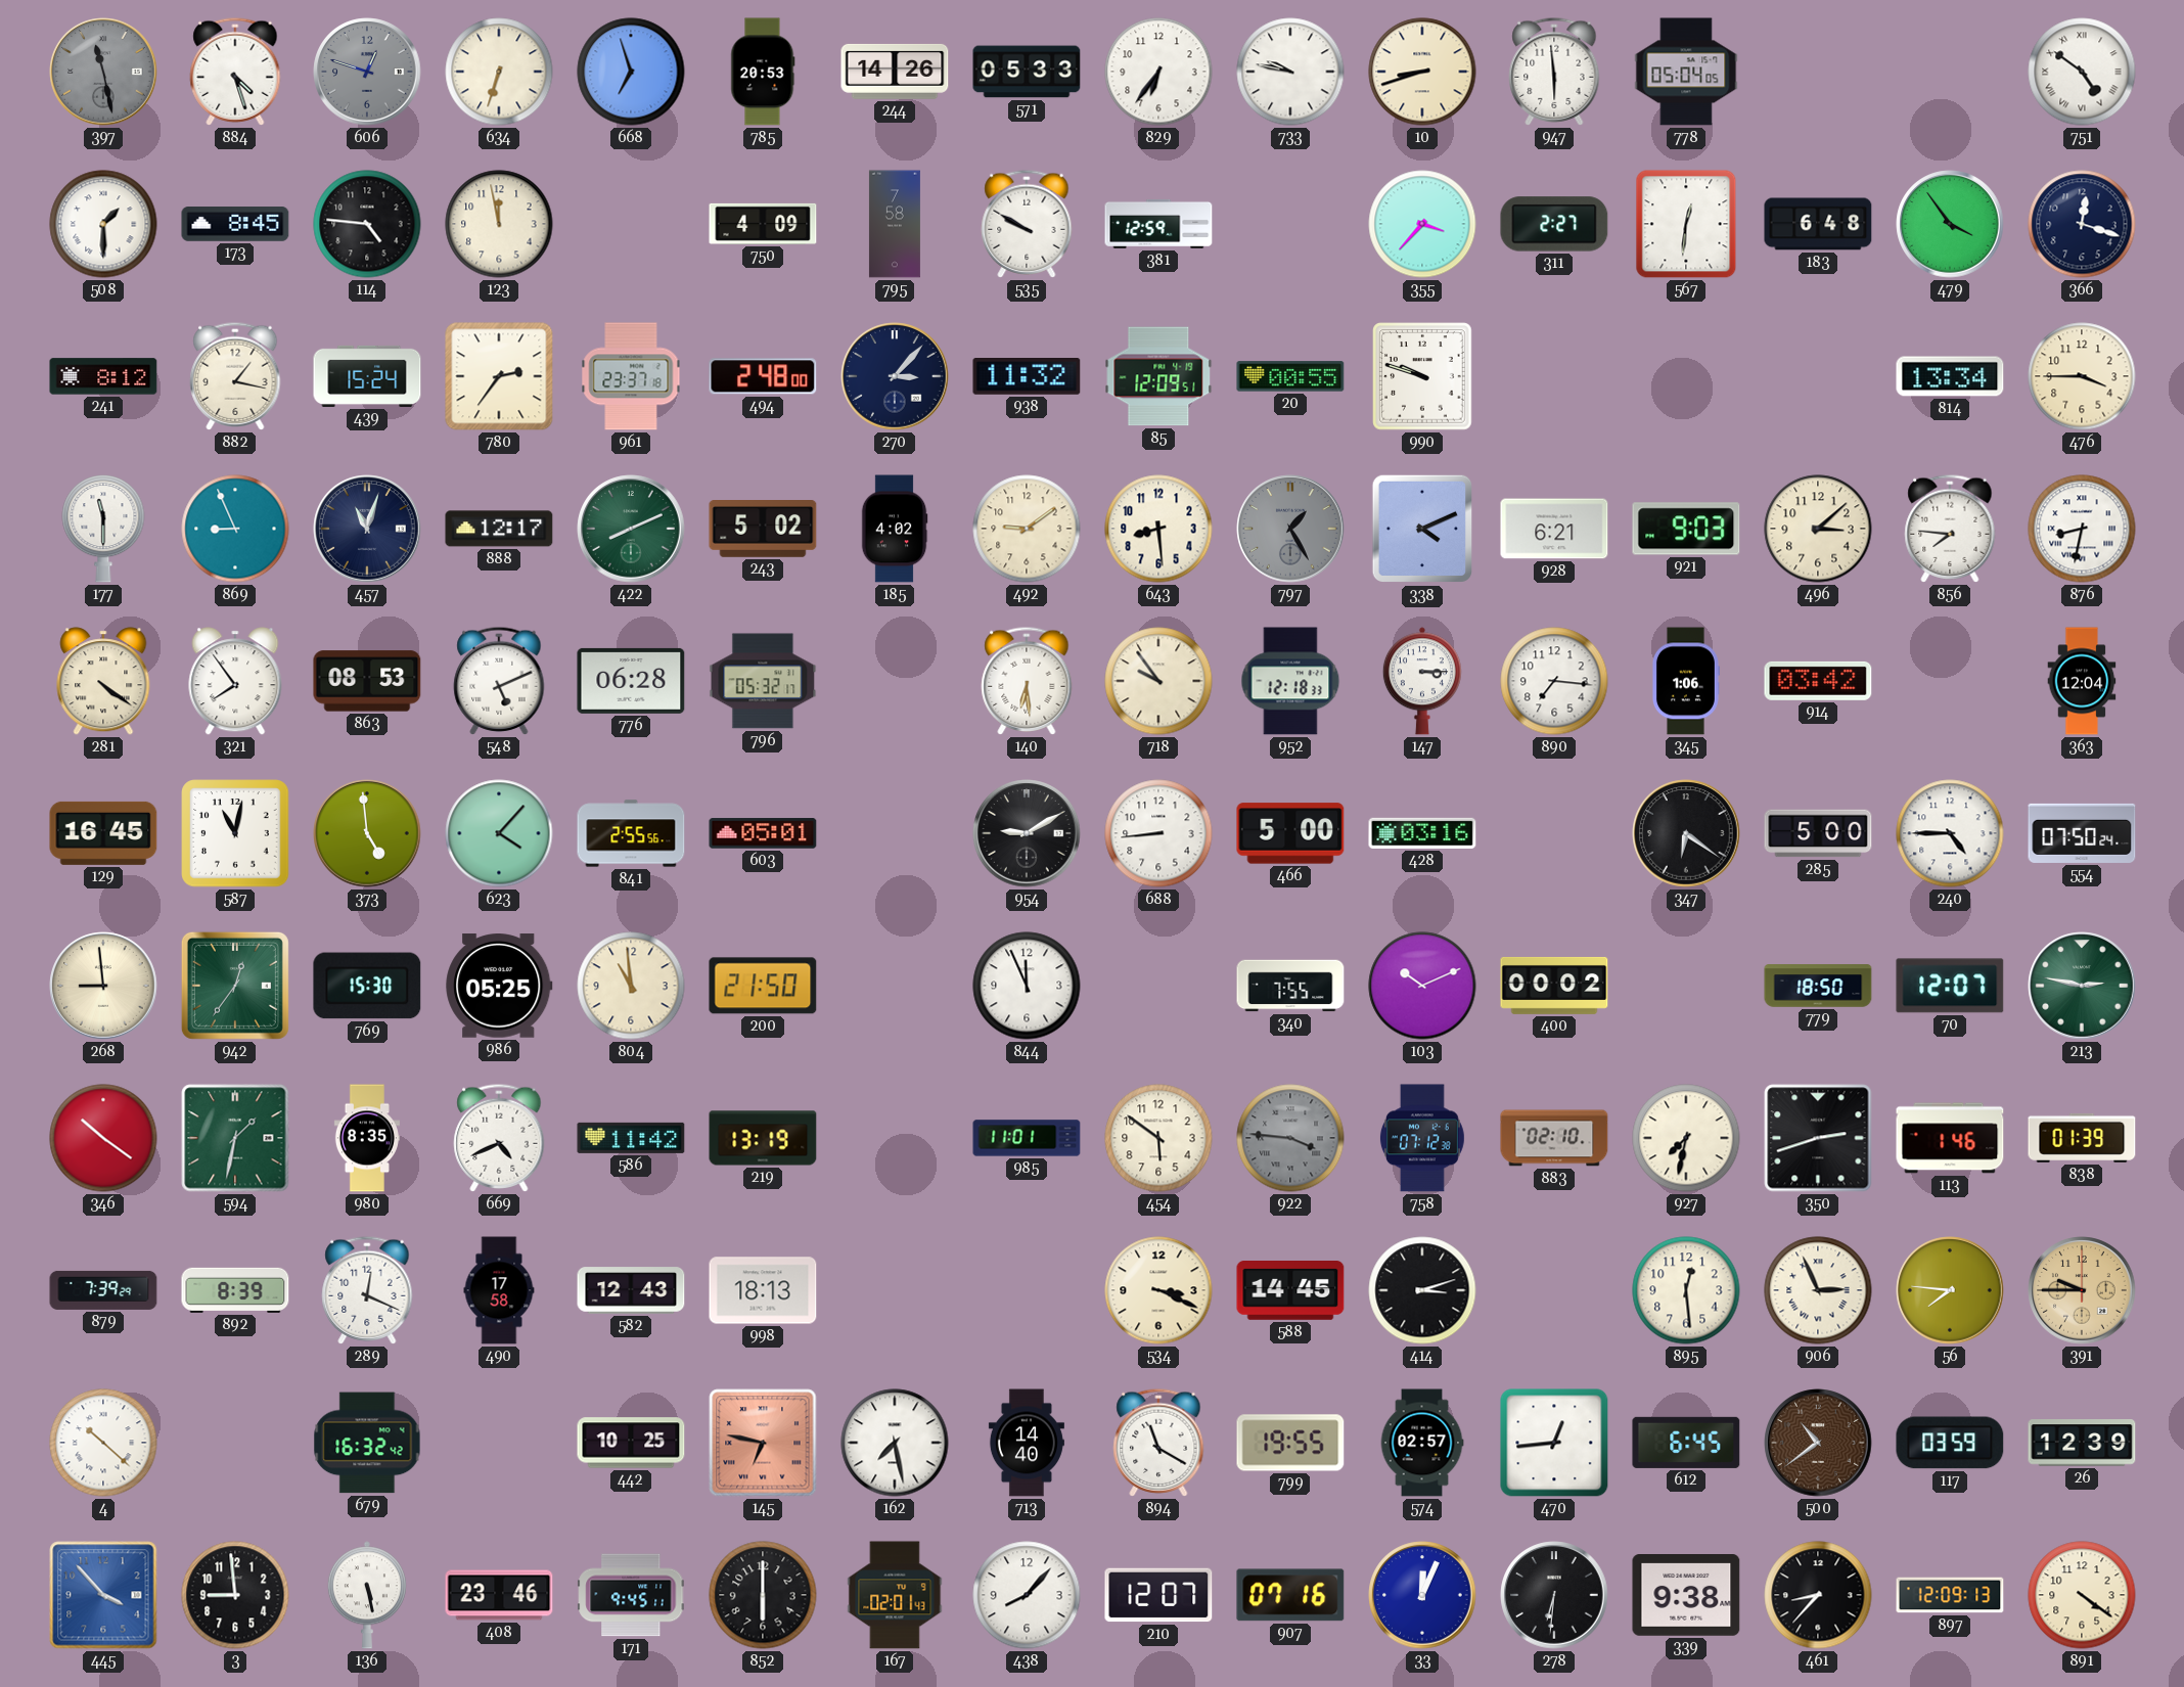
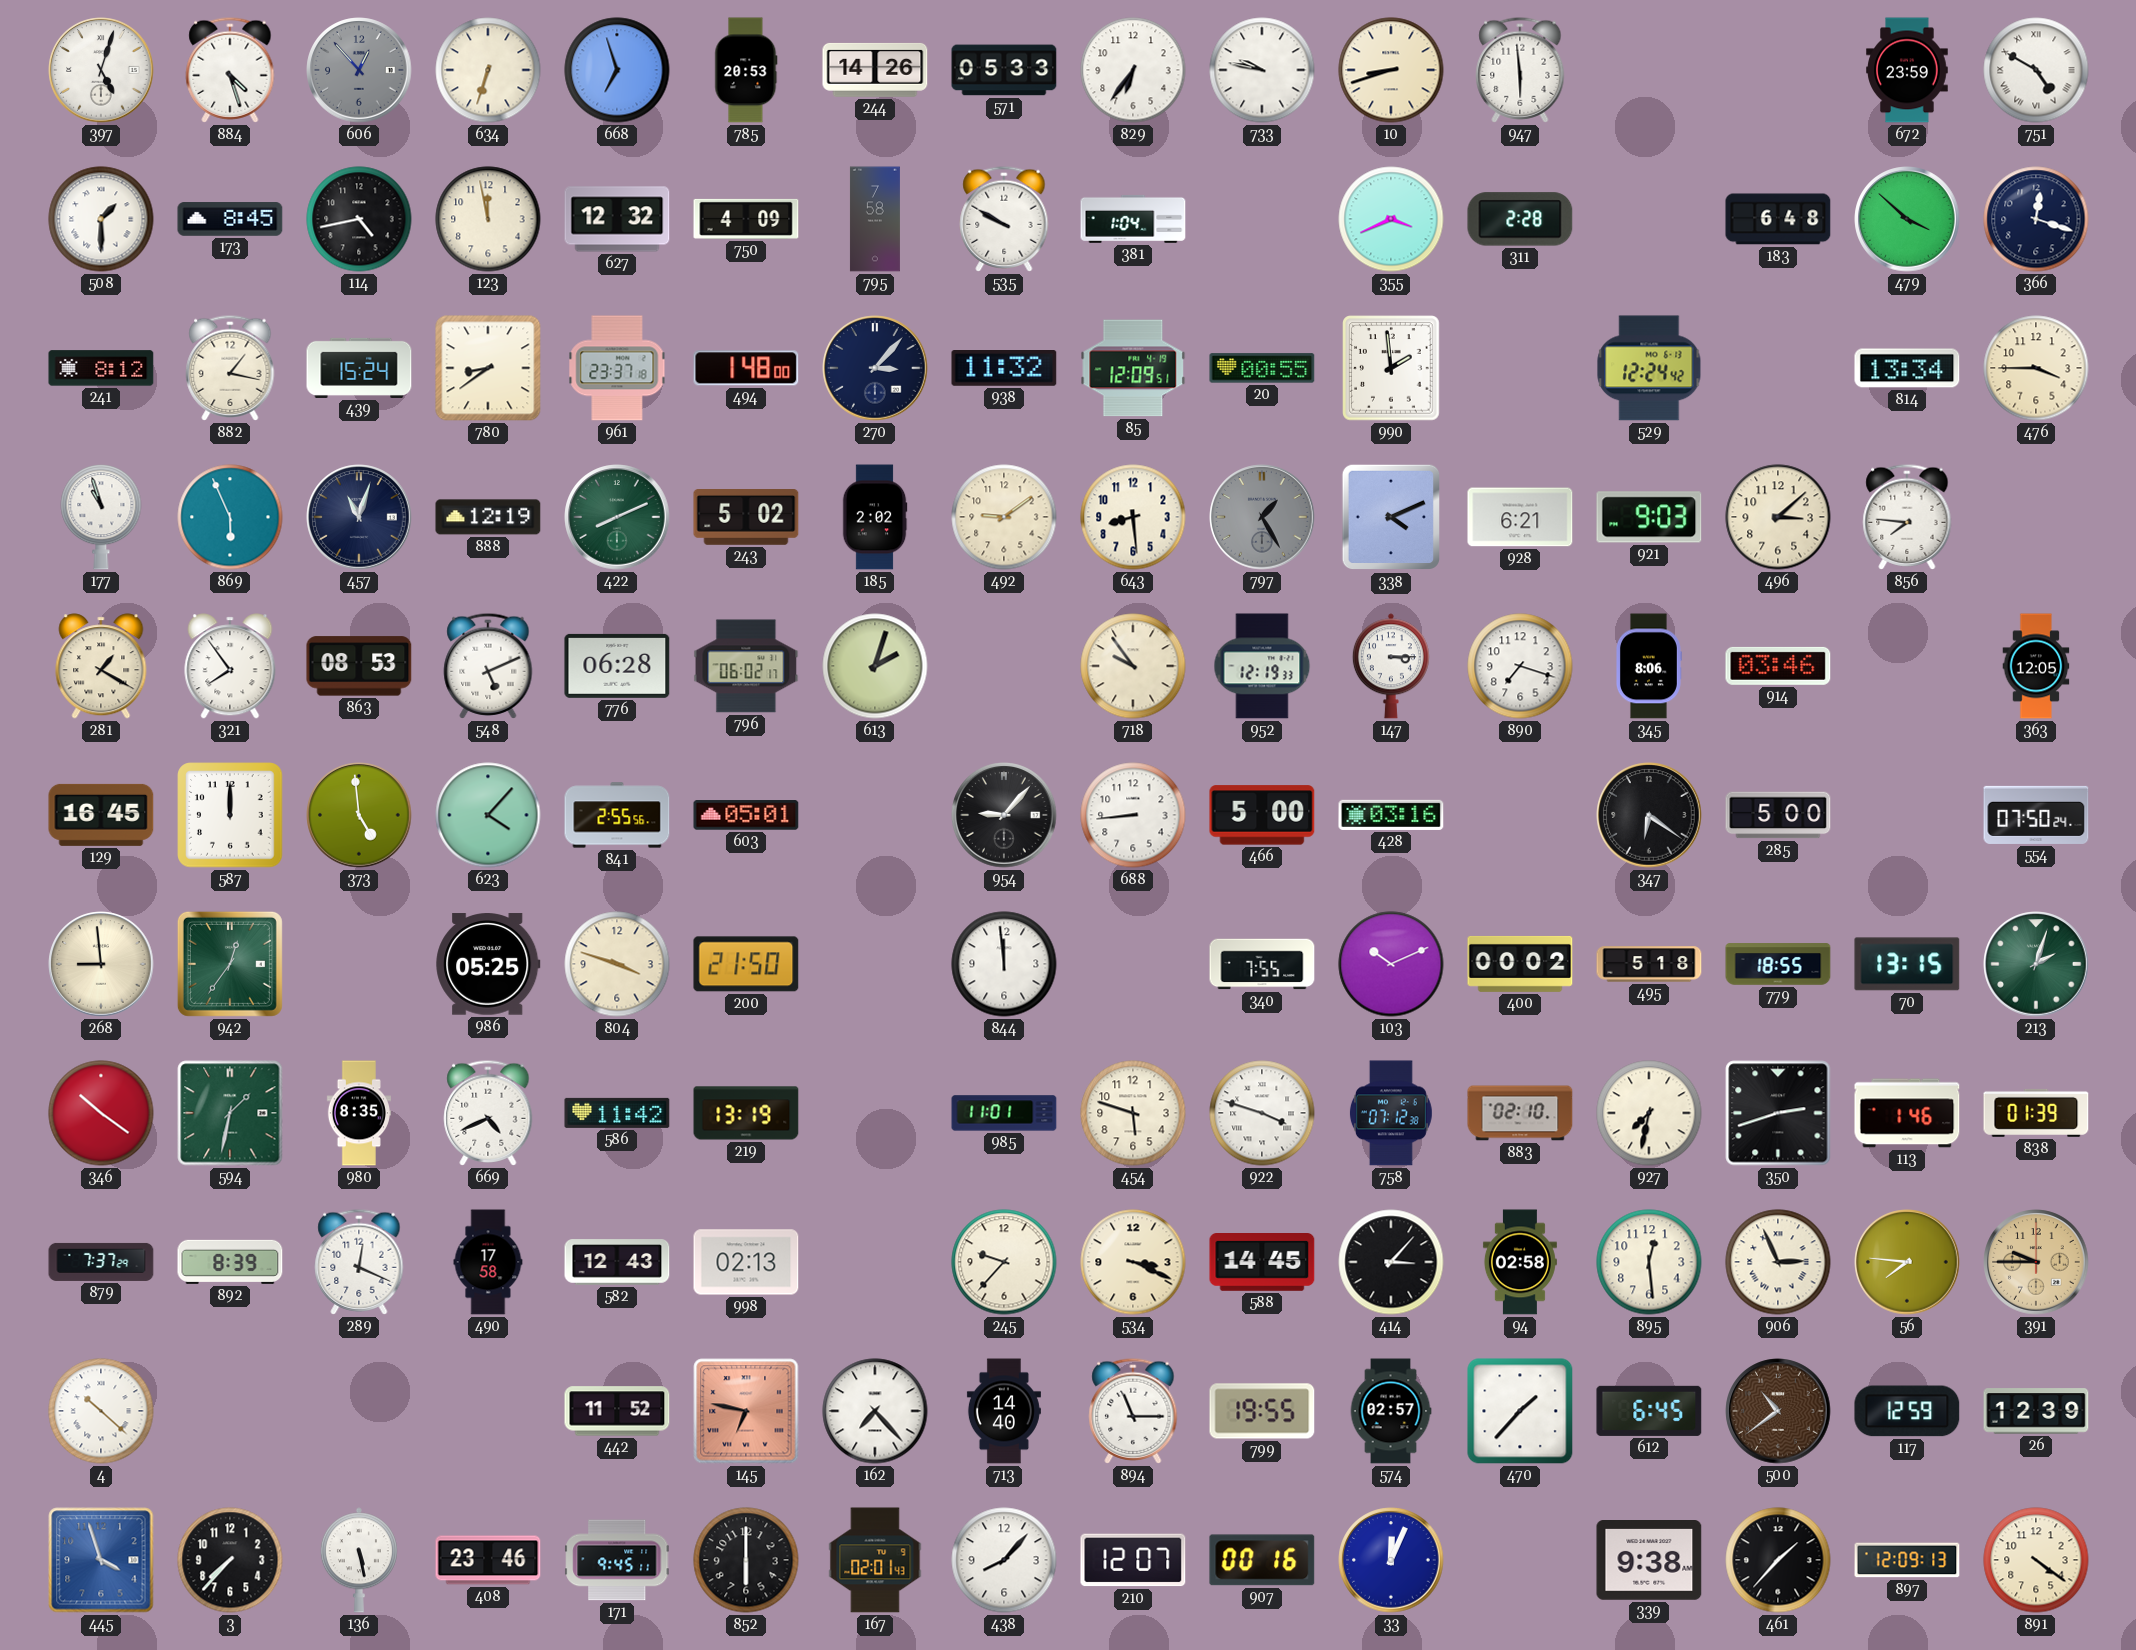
397: 11:28 -> 5:03
397 dial: grey -> white
606: 12:48 -> 12:53
778: 05:04 -> none
672: none -> 23:59
751: 4:51 -> 4:50
114: 4:46 -> 4:43
627: none -> 12:32
381: 12:59 -> 1:04
355: 3:37 -> 3:41
311: 2:27 -> 2:28
567: 12:31 -> none
479: 3:54 -> 3:52
780: 2:36 -> 8:39
494: 2:48 -> 1:48
990: 9:48 -> 1:59
529: none -> 12:24
177: 11:30 -> 10:57
869: 8:56 -> 5:56
888: 12:17 -> 12:19
185: 4:02 -> 2:02
876: 8:32 -> none
281: 4:21 -> 1:20
796: 05:32 -> 06:02
613: none -> 2:03
140: 6:29 -> none
952: 12:18 -> 12:19
890: 7:16 -> 7:18
345: 1:06 -> 8:06
914: 03:42 -> 03:46
363: 12:04 -> 12:05
587: 11:02 -> 12:00
954: 9:10 -> 9:07
240: 4:45 -> none
769: 15:30 -> none
804: 10:59 -> 3:48
844: 11:56 -> 11:59
495: none -> 5:18
779: 18:50 -> 18:55
70: 12:07 -> 13:15
213: 2:47 -> 2:03
454: 5:51 -> 5:48
922: 3:46 -> 3:48
922 dial: grey -> white
879: 7:39 -> 7:37
998: 18:13 -> 02:13
245: none -> 9:37
414: 3:12 -> 3:07
94: none -> 02:58
679: 16:32 -> none
442: 10:25 -> 11:52
162: 7:28 -> 7:23
894: 11:20 -> 11:15
470: 12:44 -> 1:37
117: 03:59 -> 12:59
445: 3:53 -> 3:57
3: 8:59 -> 7:37
907: 07:16 -> 00:16
278: 6:31 -> none
461: 8:37 -> 1:37
